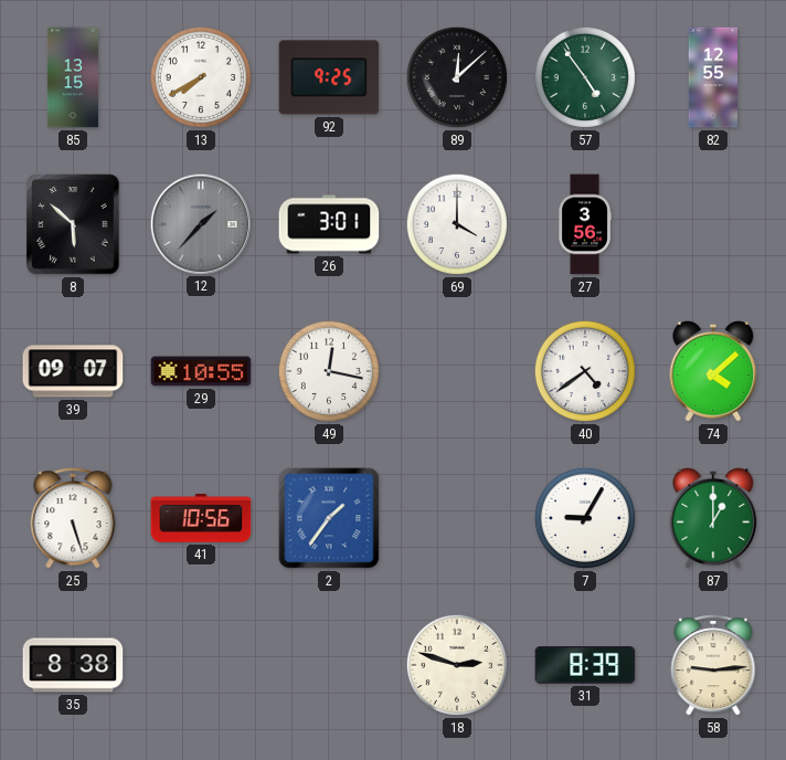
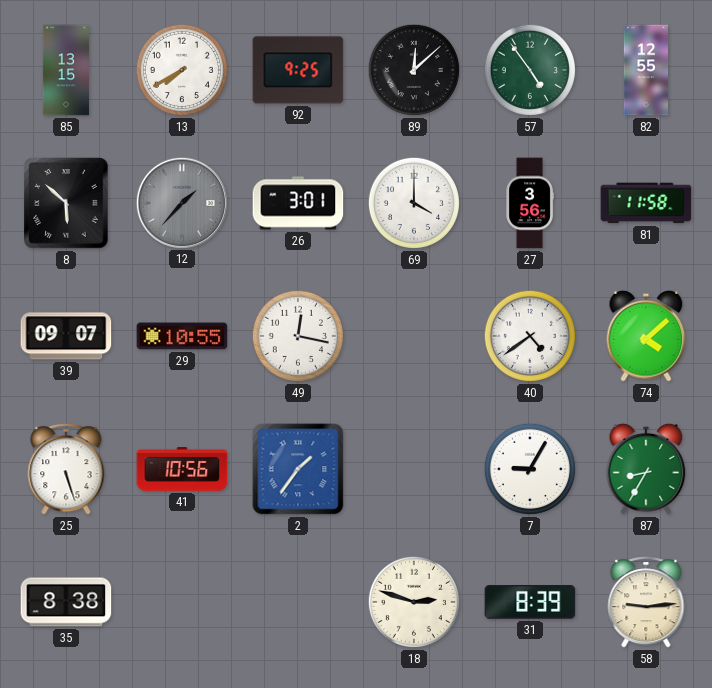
81: none -> 11:58
87: 1:00 -> 8:35
